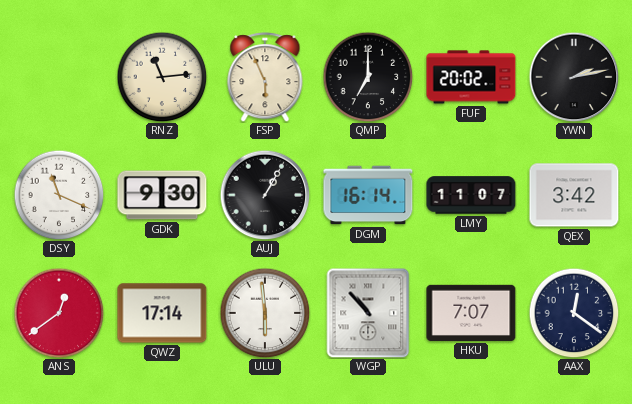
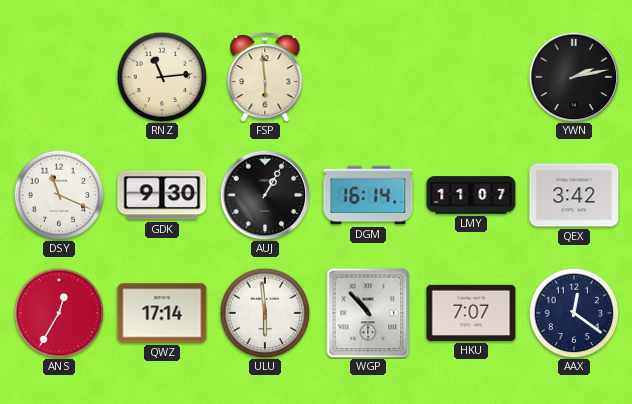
FSP: 5:56 -> 5:59
QMP: 7:00 -> none
FUF: 20:02 -> none
ANS: 12:39 -> 12:35
